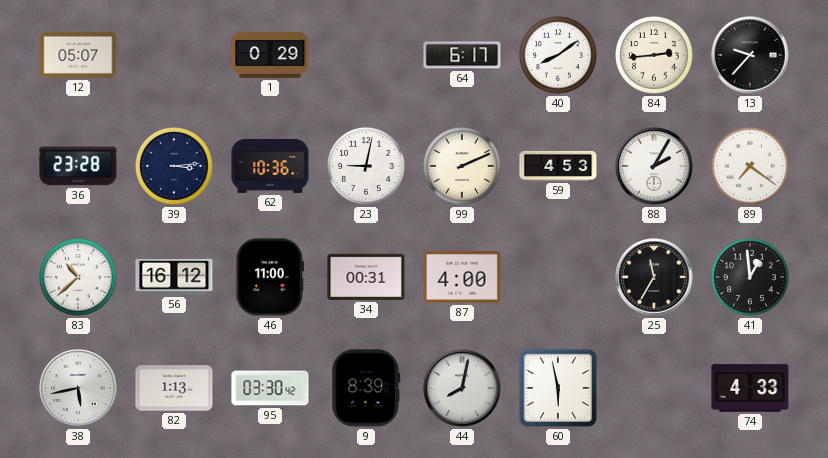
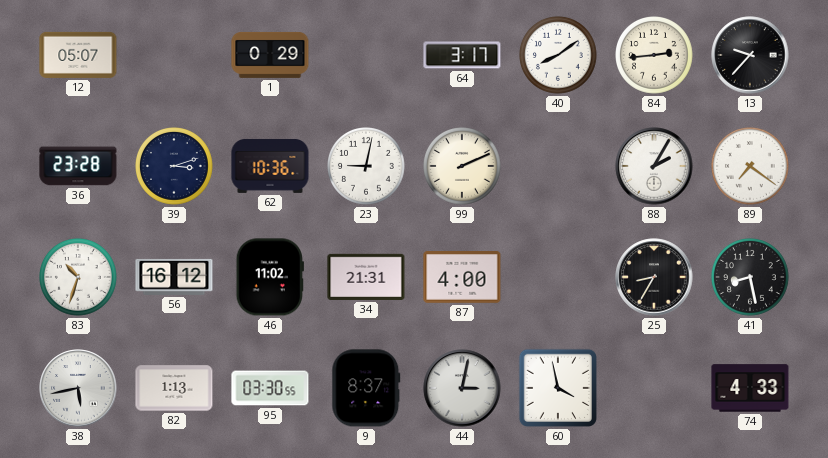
64: 6:17 -> 3:17
39: 3:14 -> 3:12
59: 4:53 -> none
83: 10:38 -> 10:33
46: 11:00 -> 11:02
34: 00:31 -> 21:31
25: 11:35 -> 8:35
41: 12:59 -> 8:28
95: 03:30:42 -> 03:30:55
9: 8:39 -> 8:37
44: 8:02 -> 3:02
60: 5:58 -> 3:58
